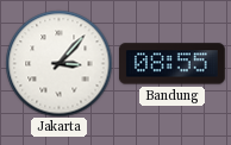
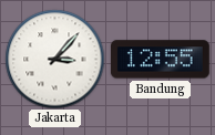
Bandung: 08:55 -> 12:55
